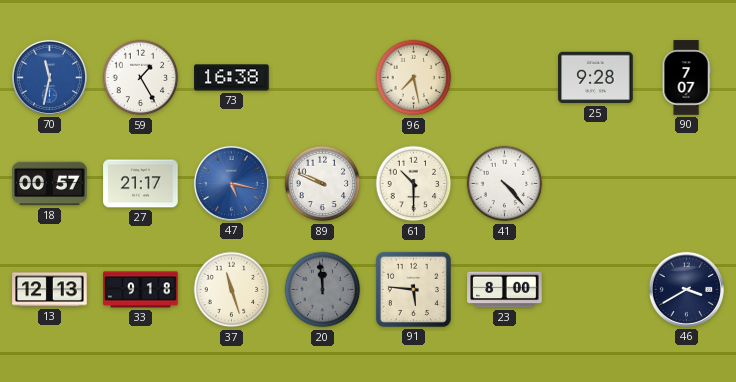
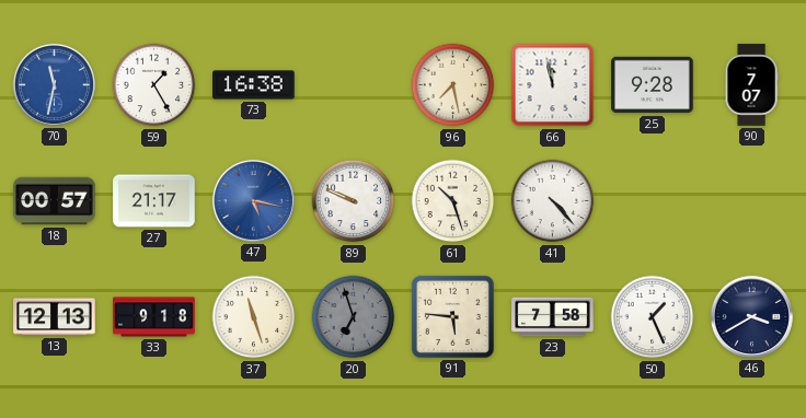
66: none -> 11:58
61: 10:30 -> 10:27
20: 11:59 -> 6:57
23: 8:00 -> 7:58
50: none -> 1:26
